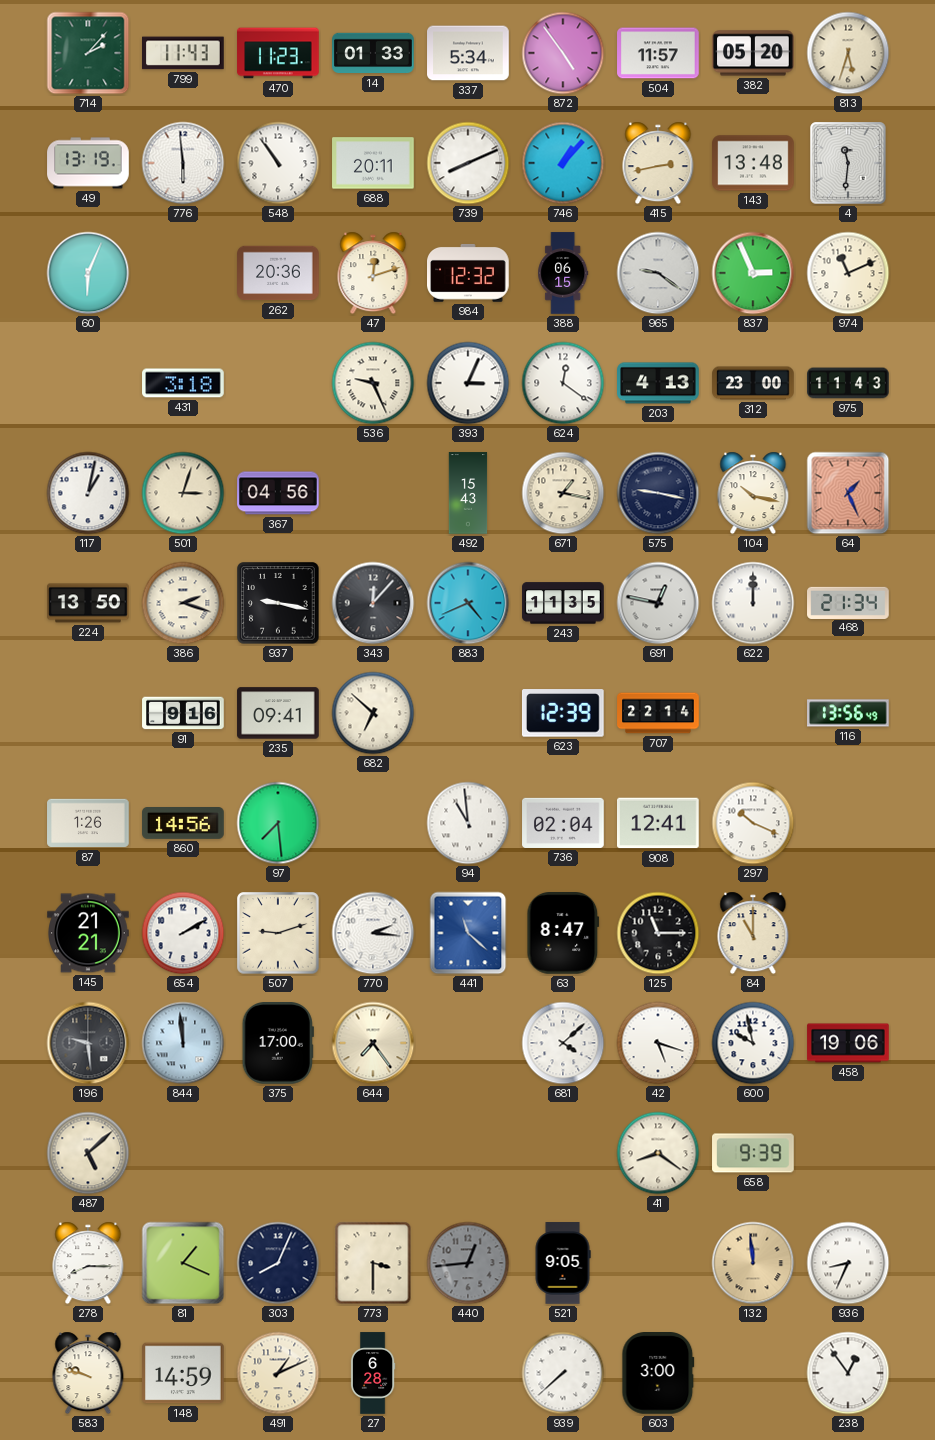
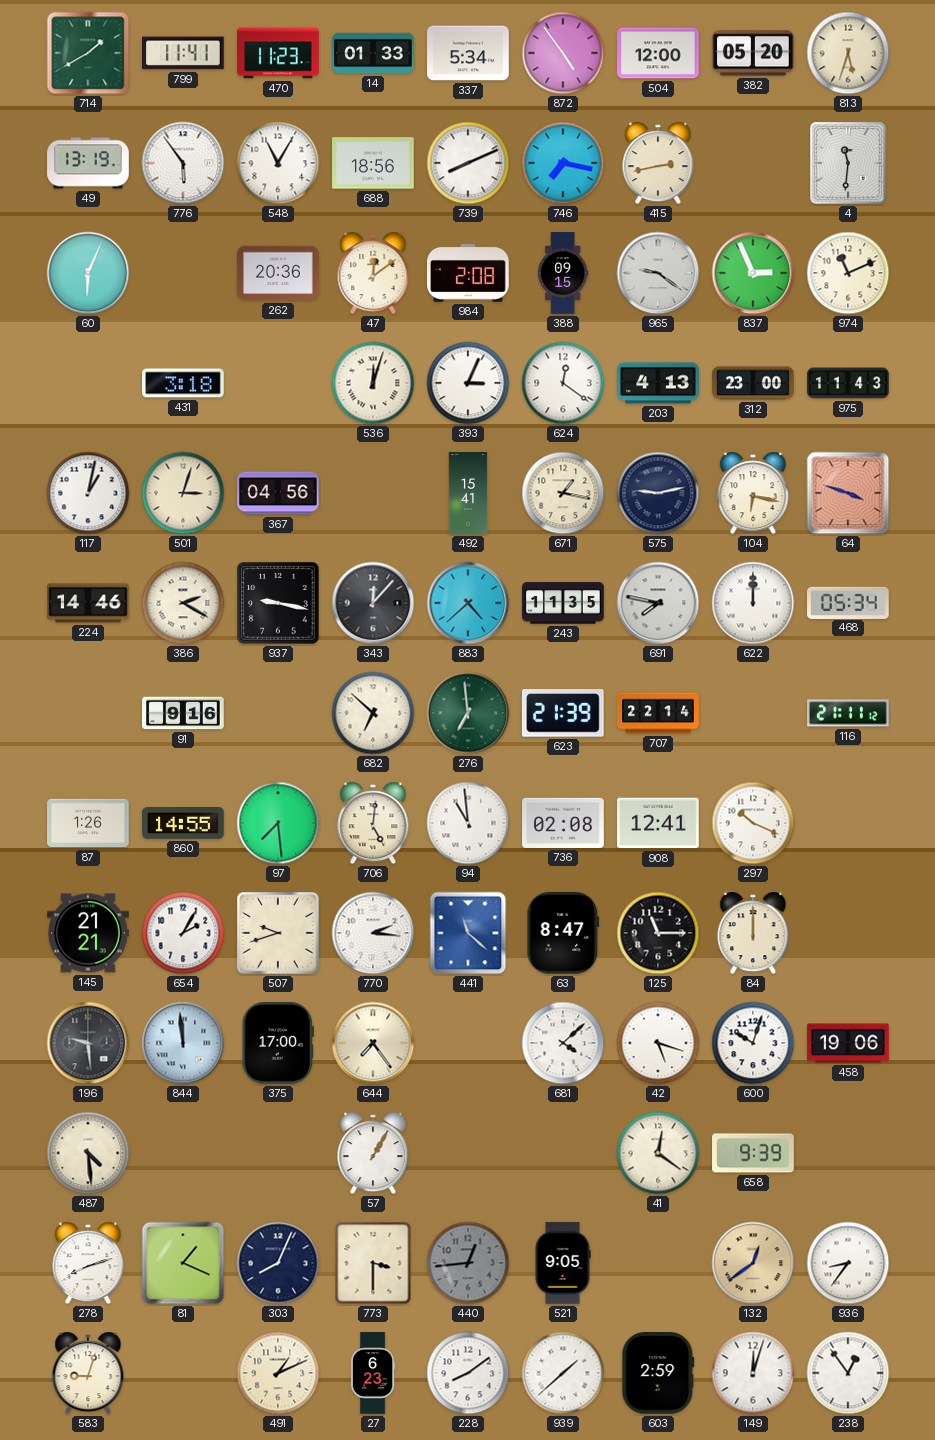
714: 2:07 -> 1:40
799: 11:43 -> 11:41
504: 11:57 -> 12:00
776: 5:59 -> 5:54
548: 10:54 -> 11:05
688: 20:11 -> 18:56
746: 1:07 -> 7:17
143: 13:48 -> none
47: 12:12 -> 12:09
984: 12:32 -> 2:08
388: 06:15 -> 09:15
536: 9:26 -> 12:03
492: 15:43 -> 15:41
575: 9:17 -> 9:13
104: 10:17 -> 6:17
64: 1:26 -> 3:48
224: 13:50 -> 14:46
386: 2:18 -> 2:20
883: 4:41 -> 4:38
691: 12:47 -> 7:47
468: 21:34 -> 05:34
235: 09:41 -> none
276: none -> 6:59
623: 12:39 -> 21:39
116: 13:56 -> 21:11
860: 14:56 -> 14:55
706: none -> 5:01
736: 02:04 -> 02:08
654: 2:10 -> 2:05
507: 9:12 -> 9:42
84: 11:00 -> 12:00
600: 9:58 -> 10:03
487: 5:08 -> 4:29
57: none -> 1:05
41: 8:21 -> 12:21
278: 8:15 -> 8:12
132: 11:59 -> 12:39
936: 8:34 -> 8:36
583: 9:48 -> 9:03
148: 14:59 -> none
27: 6:28 -> 6:23
228: none -> 8:09
939: 7:38 -> 1:38
603: 3:00 -> 2:59
149: none -> 12:03
